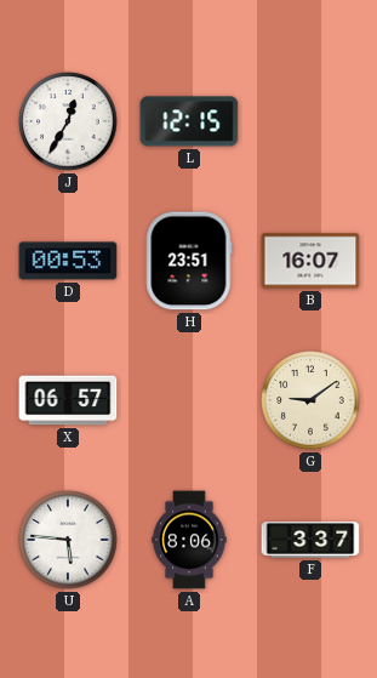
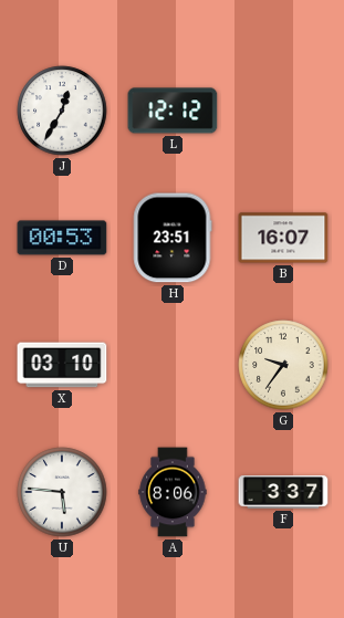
L: 12:15 -> 12:12
X: 06:57 -> 03:10
G: 9:09 -> 9:36
